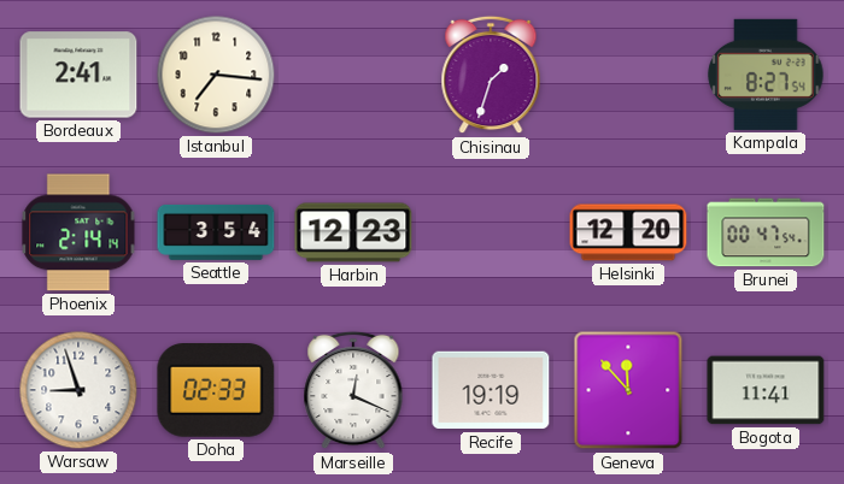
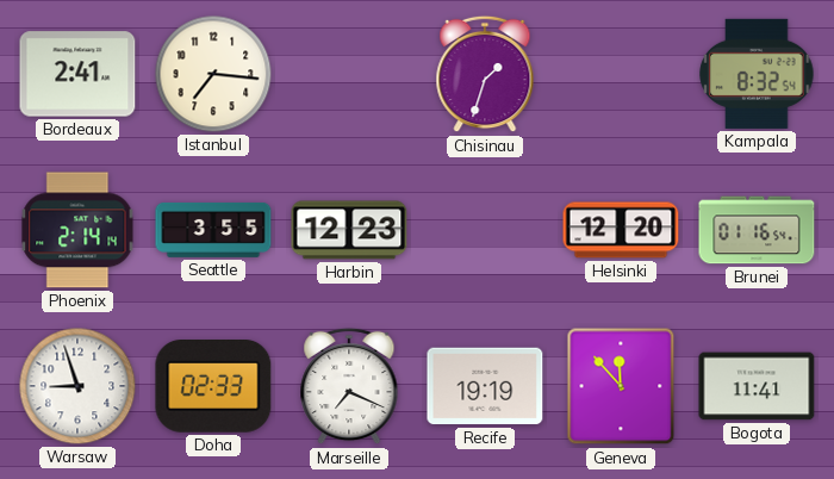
Kampala: 8:27 -> 8:32
Seattle: 3:54 -> 3:55
Brunei: 00:47 -> 01:16
Marseille: 12:19 -> 7:19
